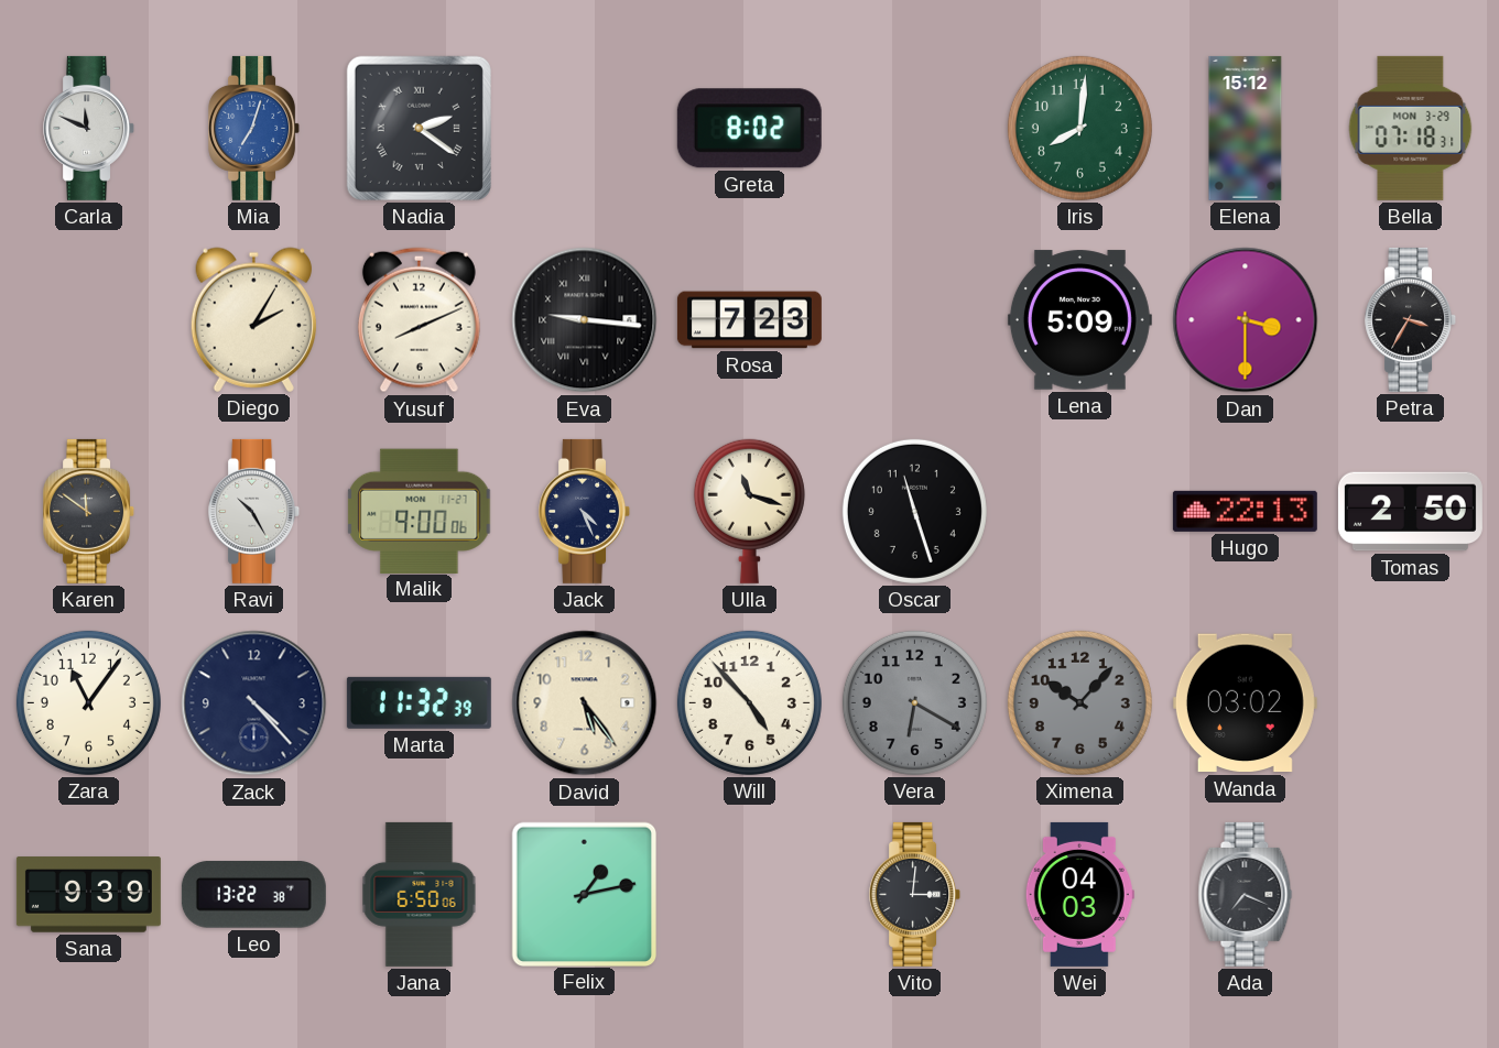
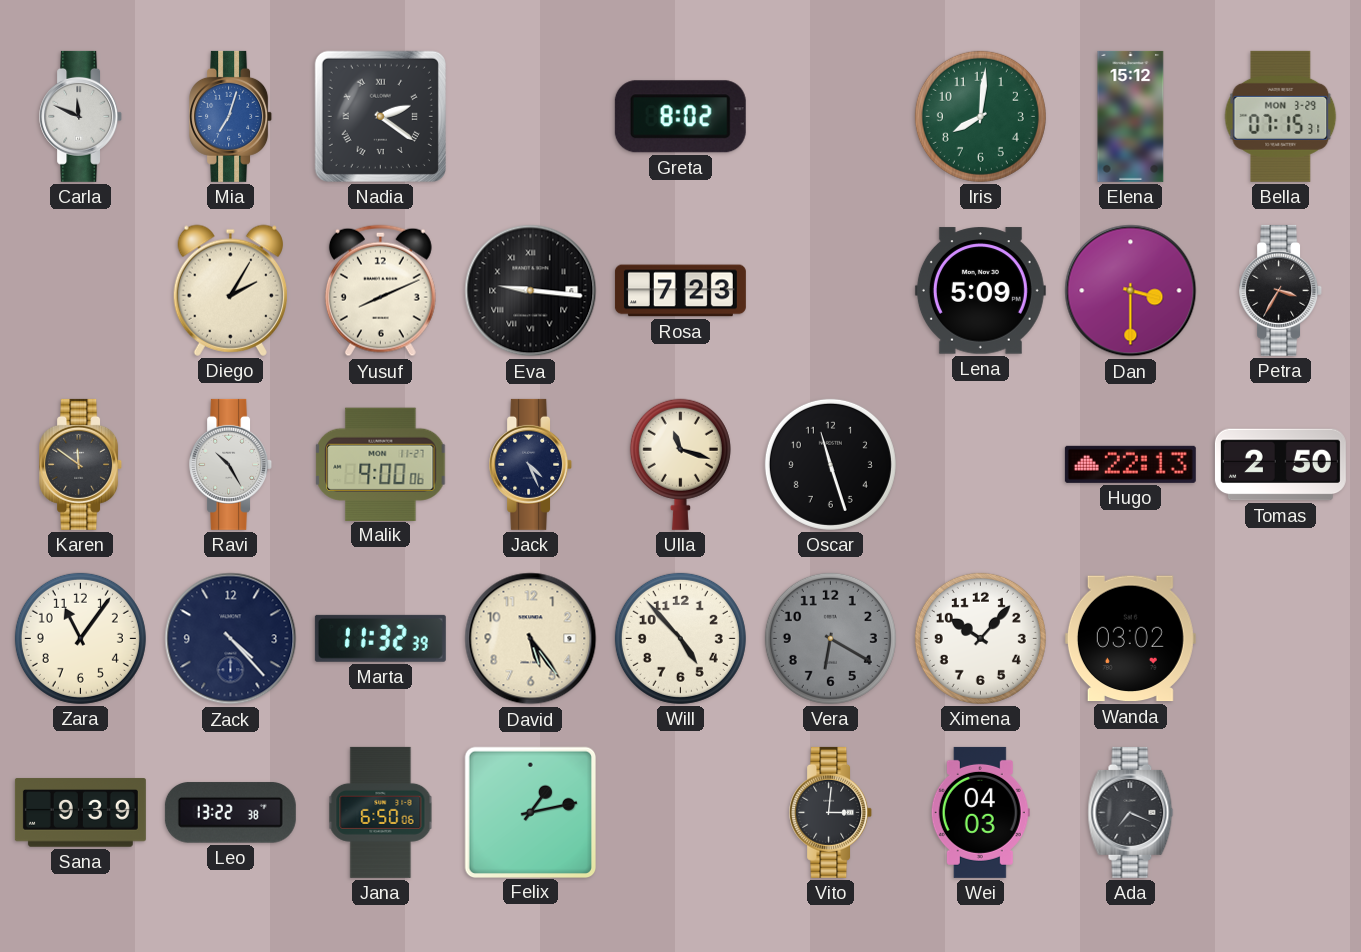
Bella: 07:18 -> 07:15
Ximena dial: grey -> white
